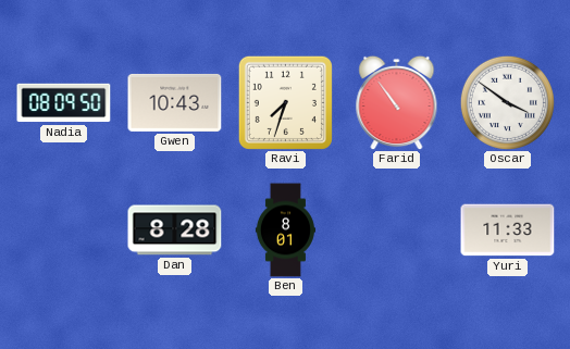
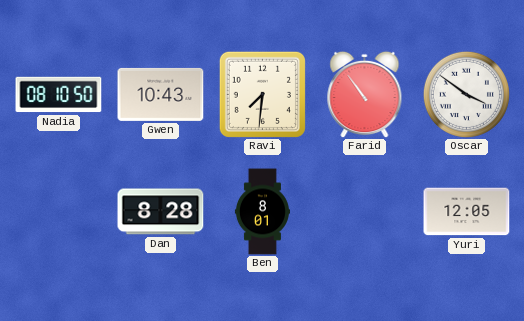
Nadia: 08:09 -> 08:10
Ravi: 7:33 -> 7:31
Yuri: 11:33 -> 12:05
